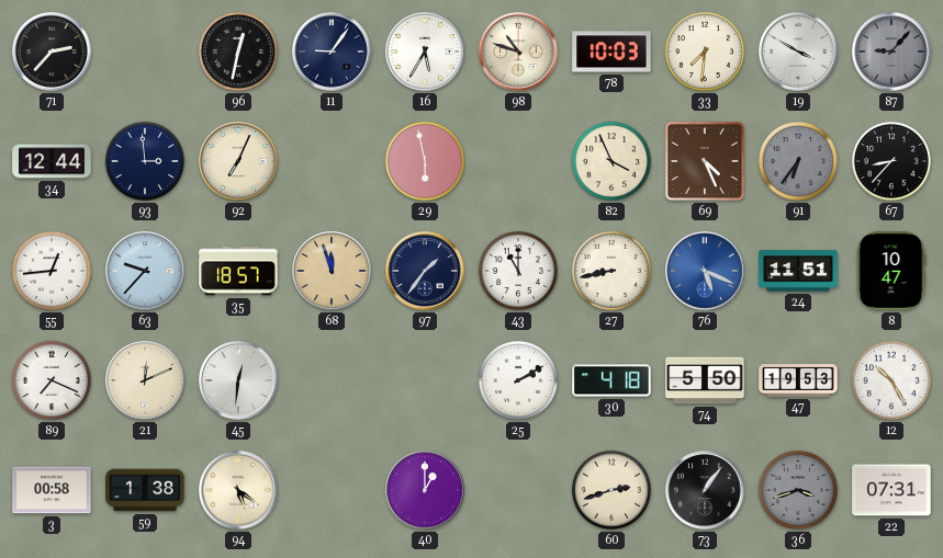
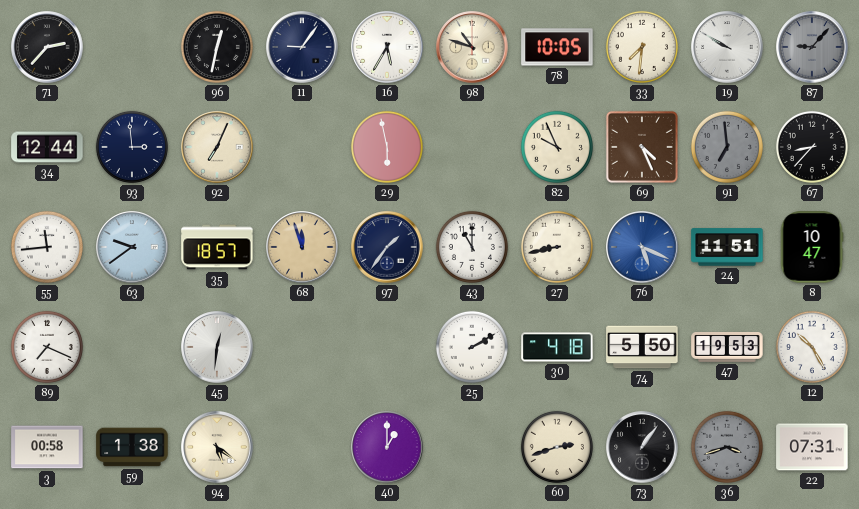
78: 10:03 -> 10:05
19: 3:50 -> 9:50
82: 3:56 -> 9:56
91: 6:36 -> 6:59
55: 12:44 -> 11:44
63: 9:37 -> 9:39
21: 12:11 -> none
